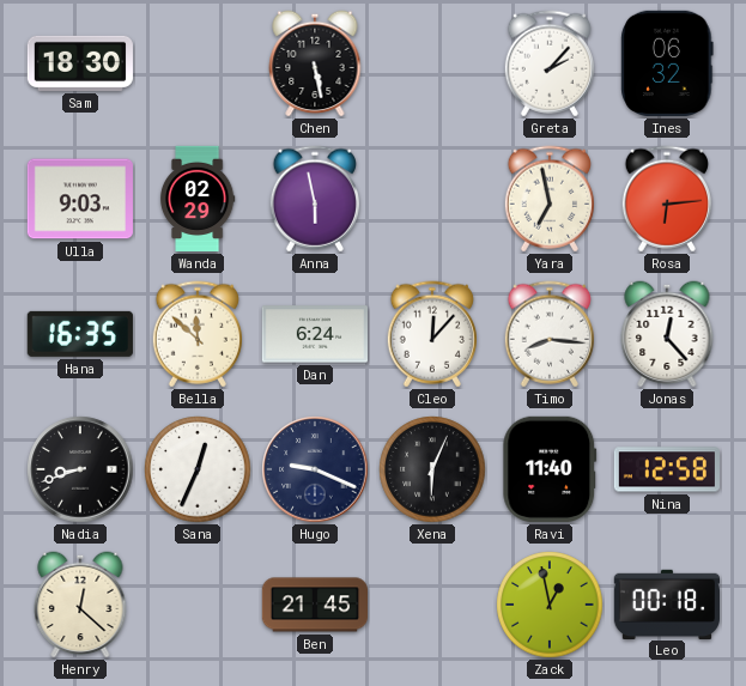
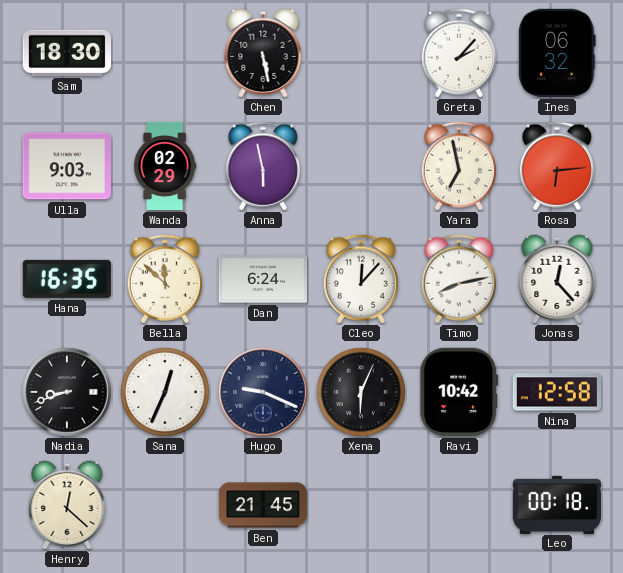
Timo: 8:16 -> 8:13
Ravi: 11:40 -> 10:42
Zack: 12:58 -> none
